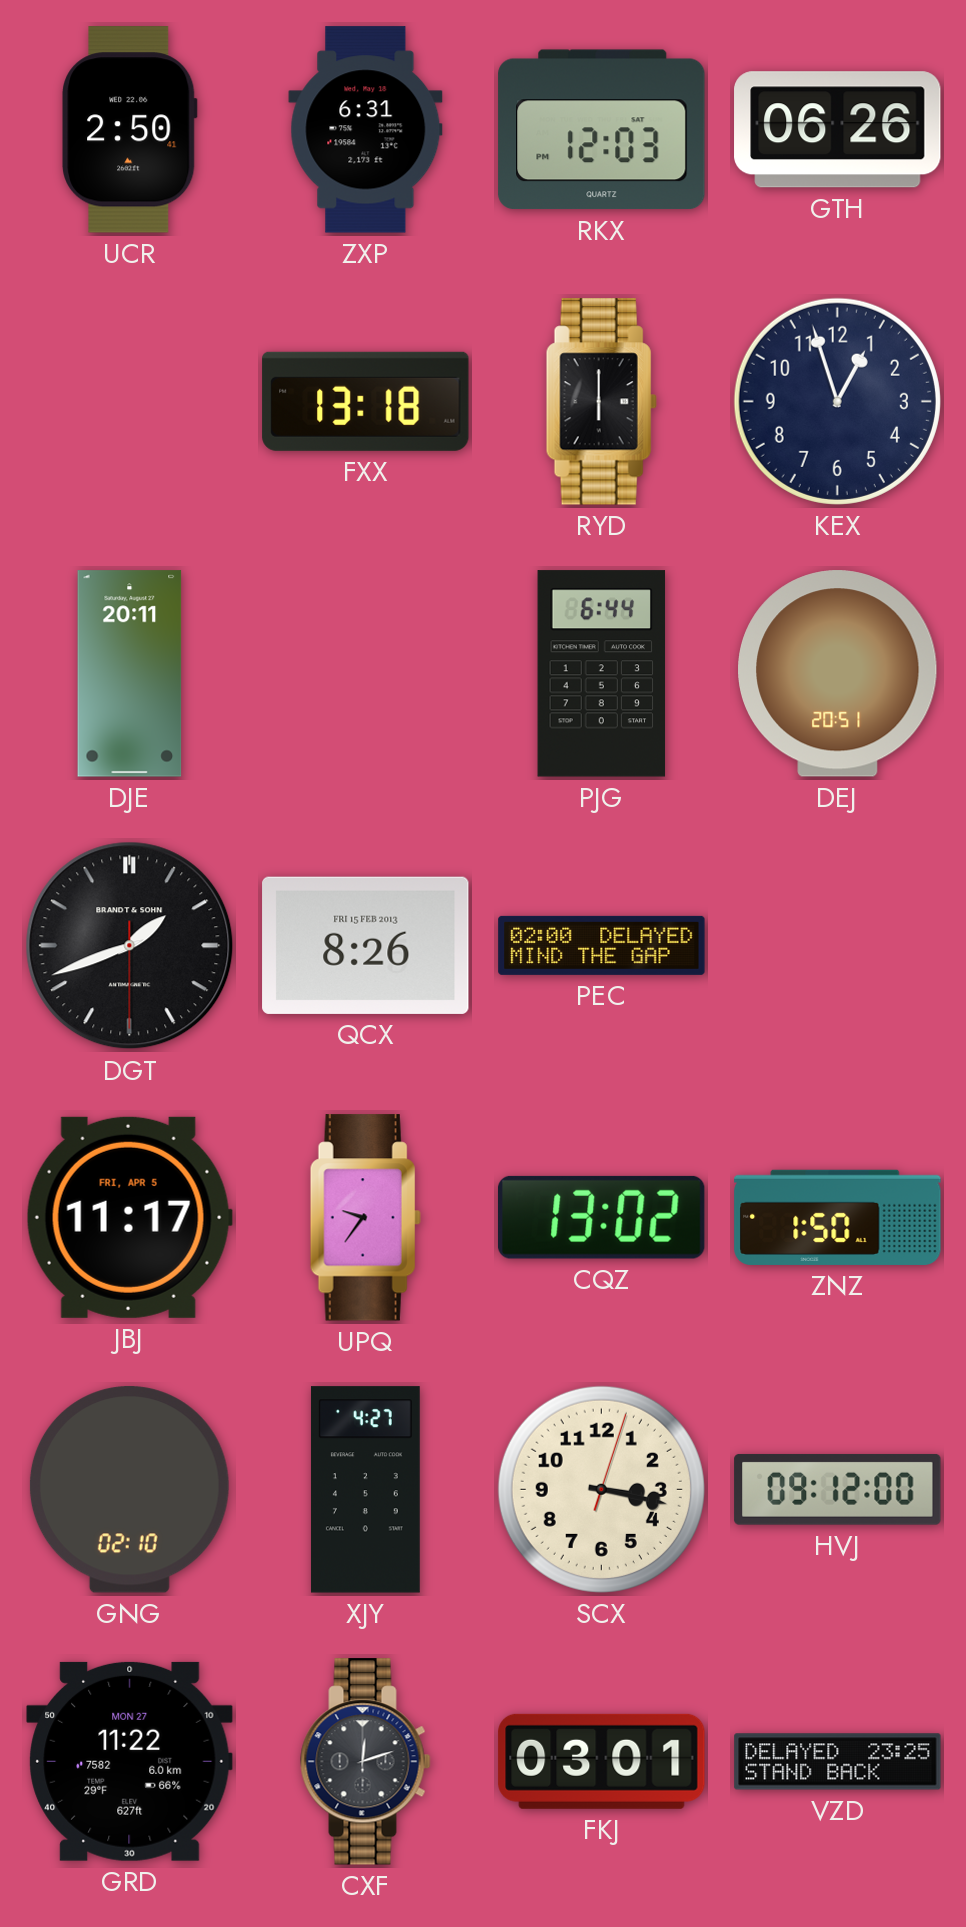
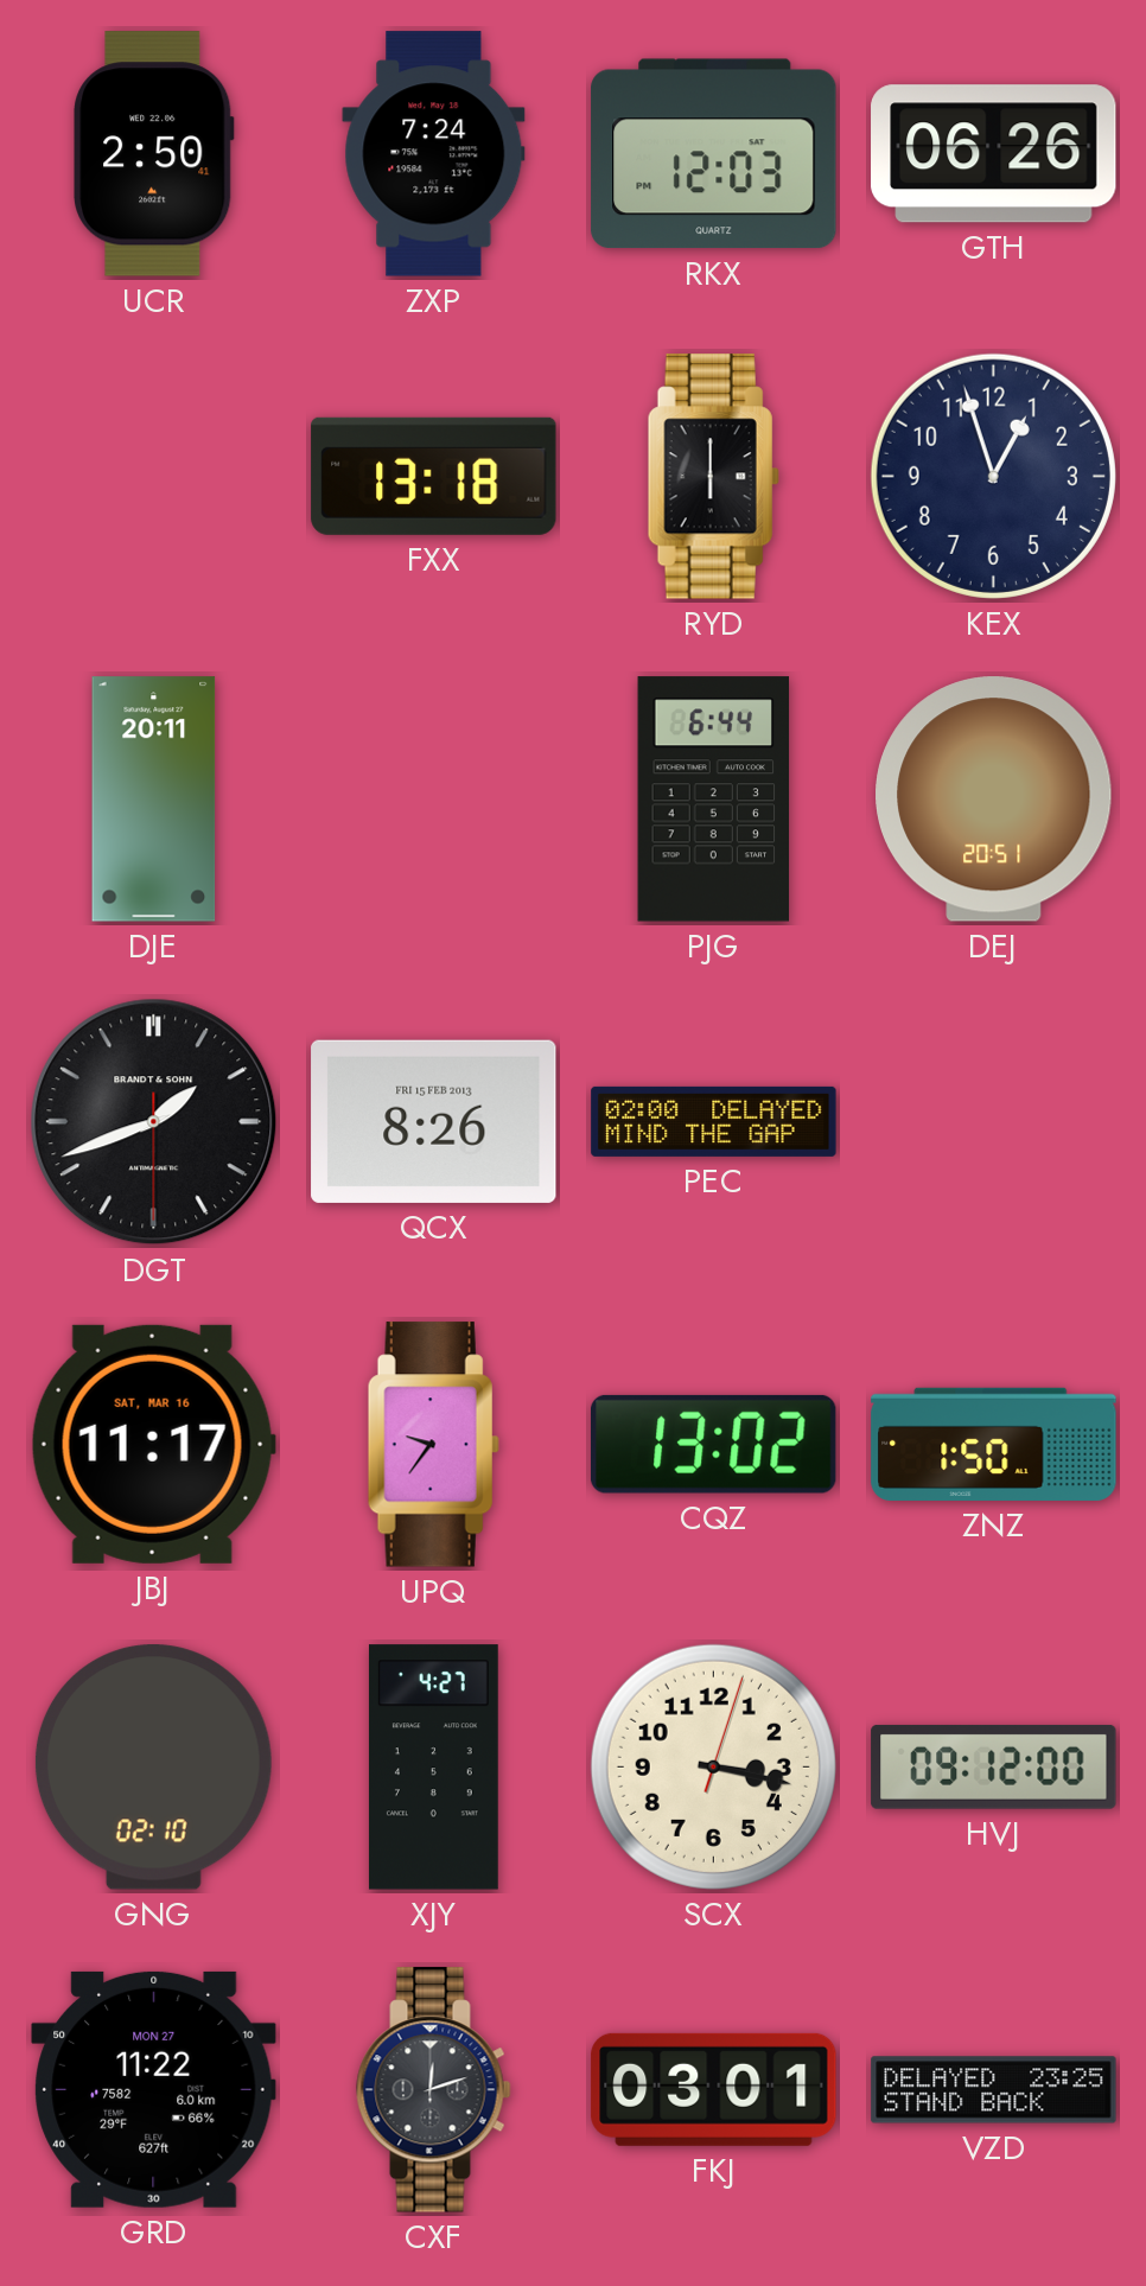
ZXP: 6:31 -> 7:24
JBJ date: FRI, APR 5 -> SAT, MAR 16
